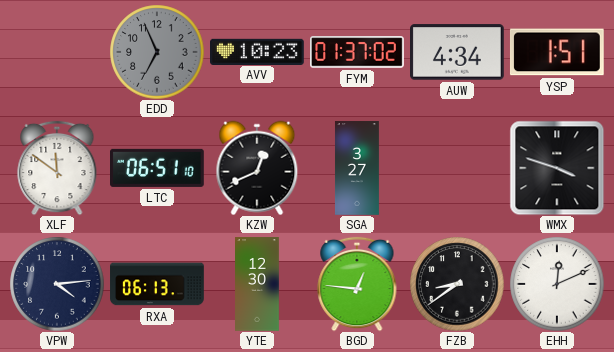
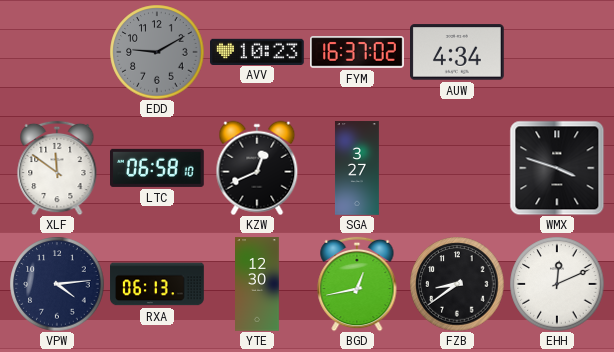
EDD: 6:56 -> 9:10
FYM: 01:37 -> 16:37
YSP: 1:51 -> none
LTC: 06:51 -> 06:58
BGD: 12:46 -> 12:43
